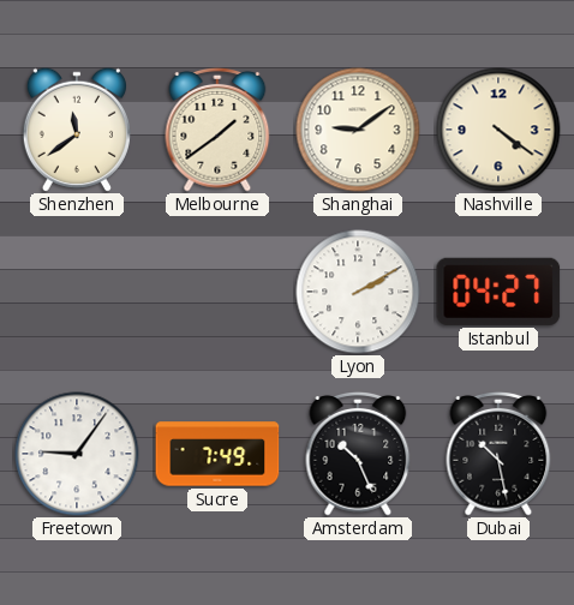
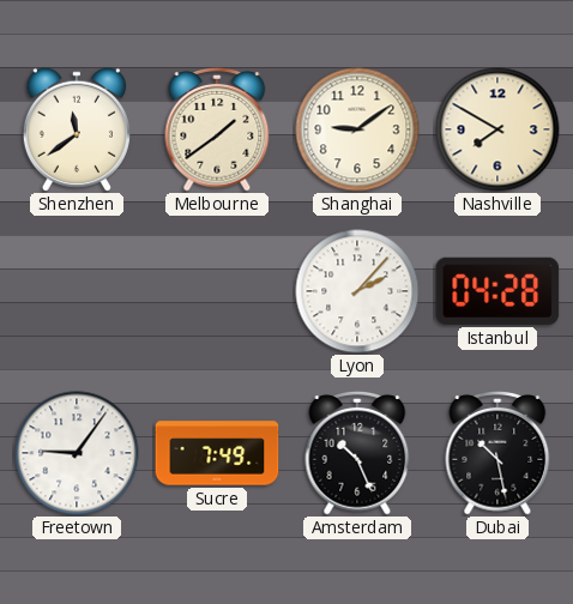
Nashville: 4:21 -> 7:50
Lyon: 2:10 -> 2:07
Istanbul: 04:27 -> 04:28
